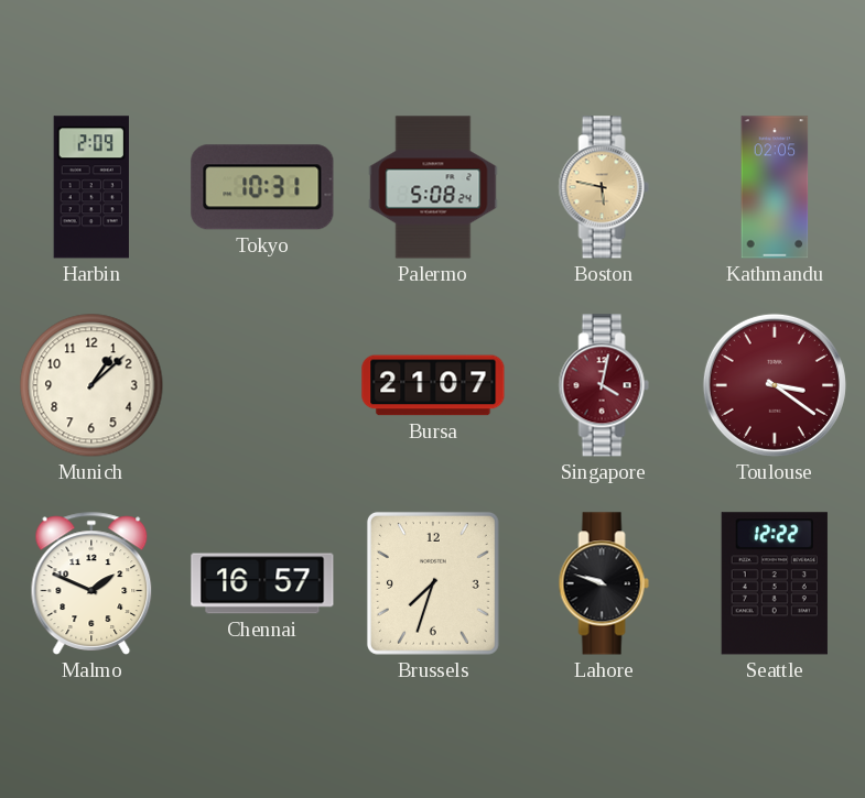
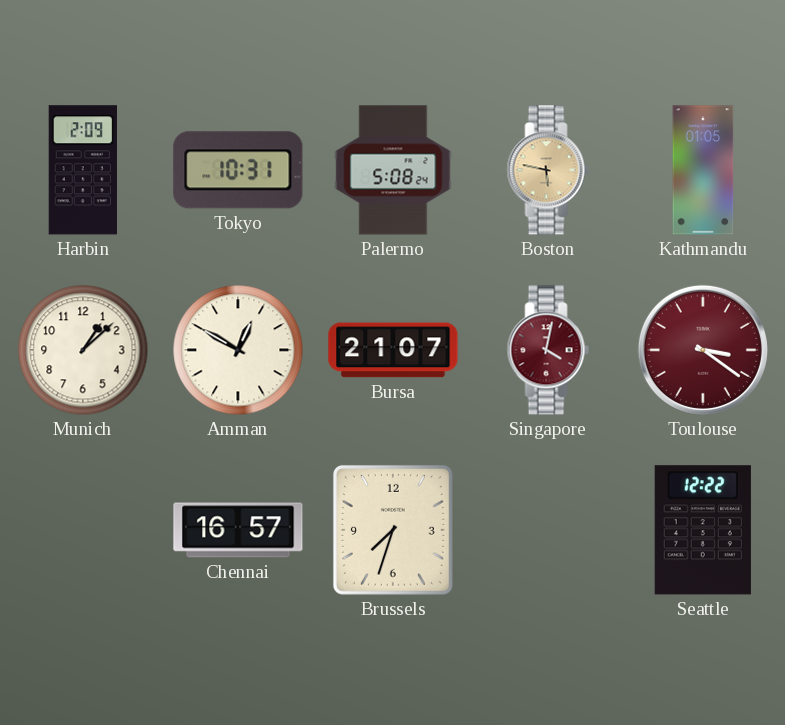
Kathmandu: 02:05 -> 01:05
Amman: none -> 12:50
Malmo: 1:49 -> none
Lahore: 9:48 -> none
